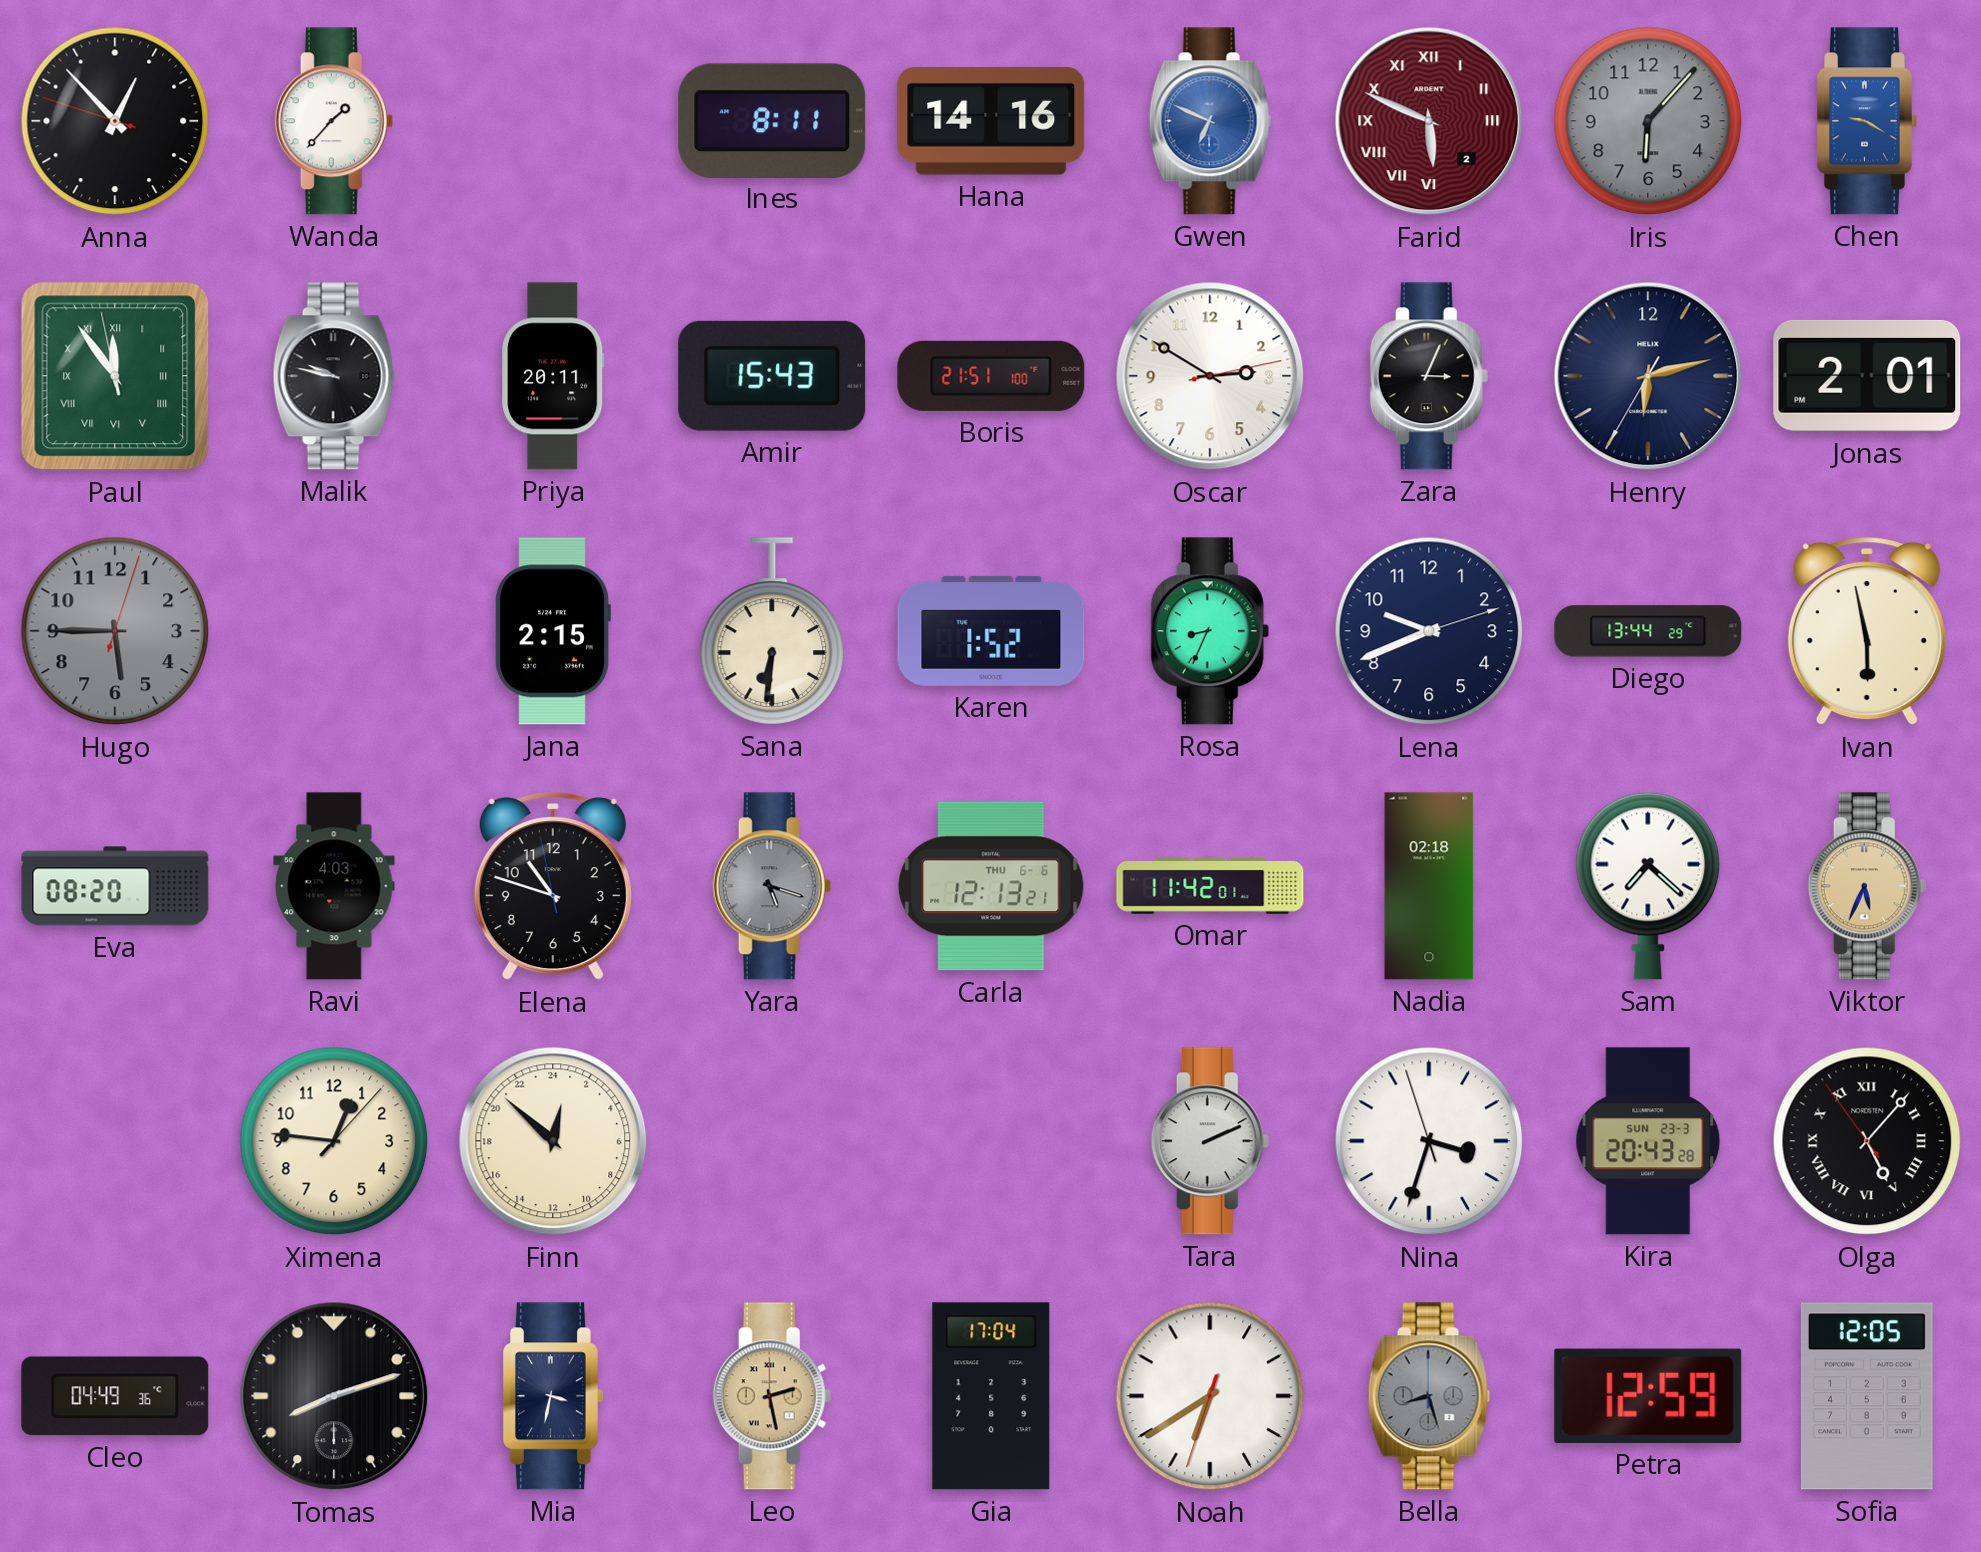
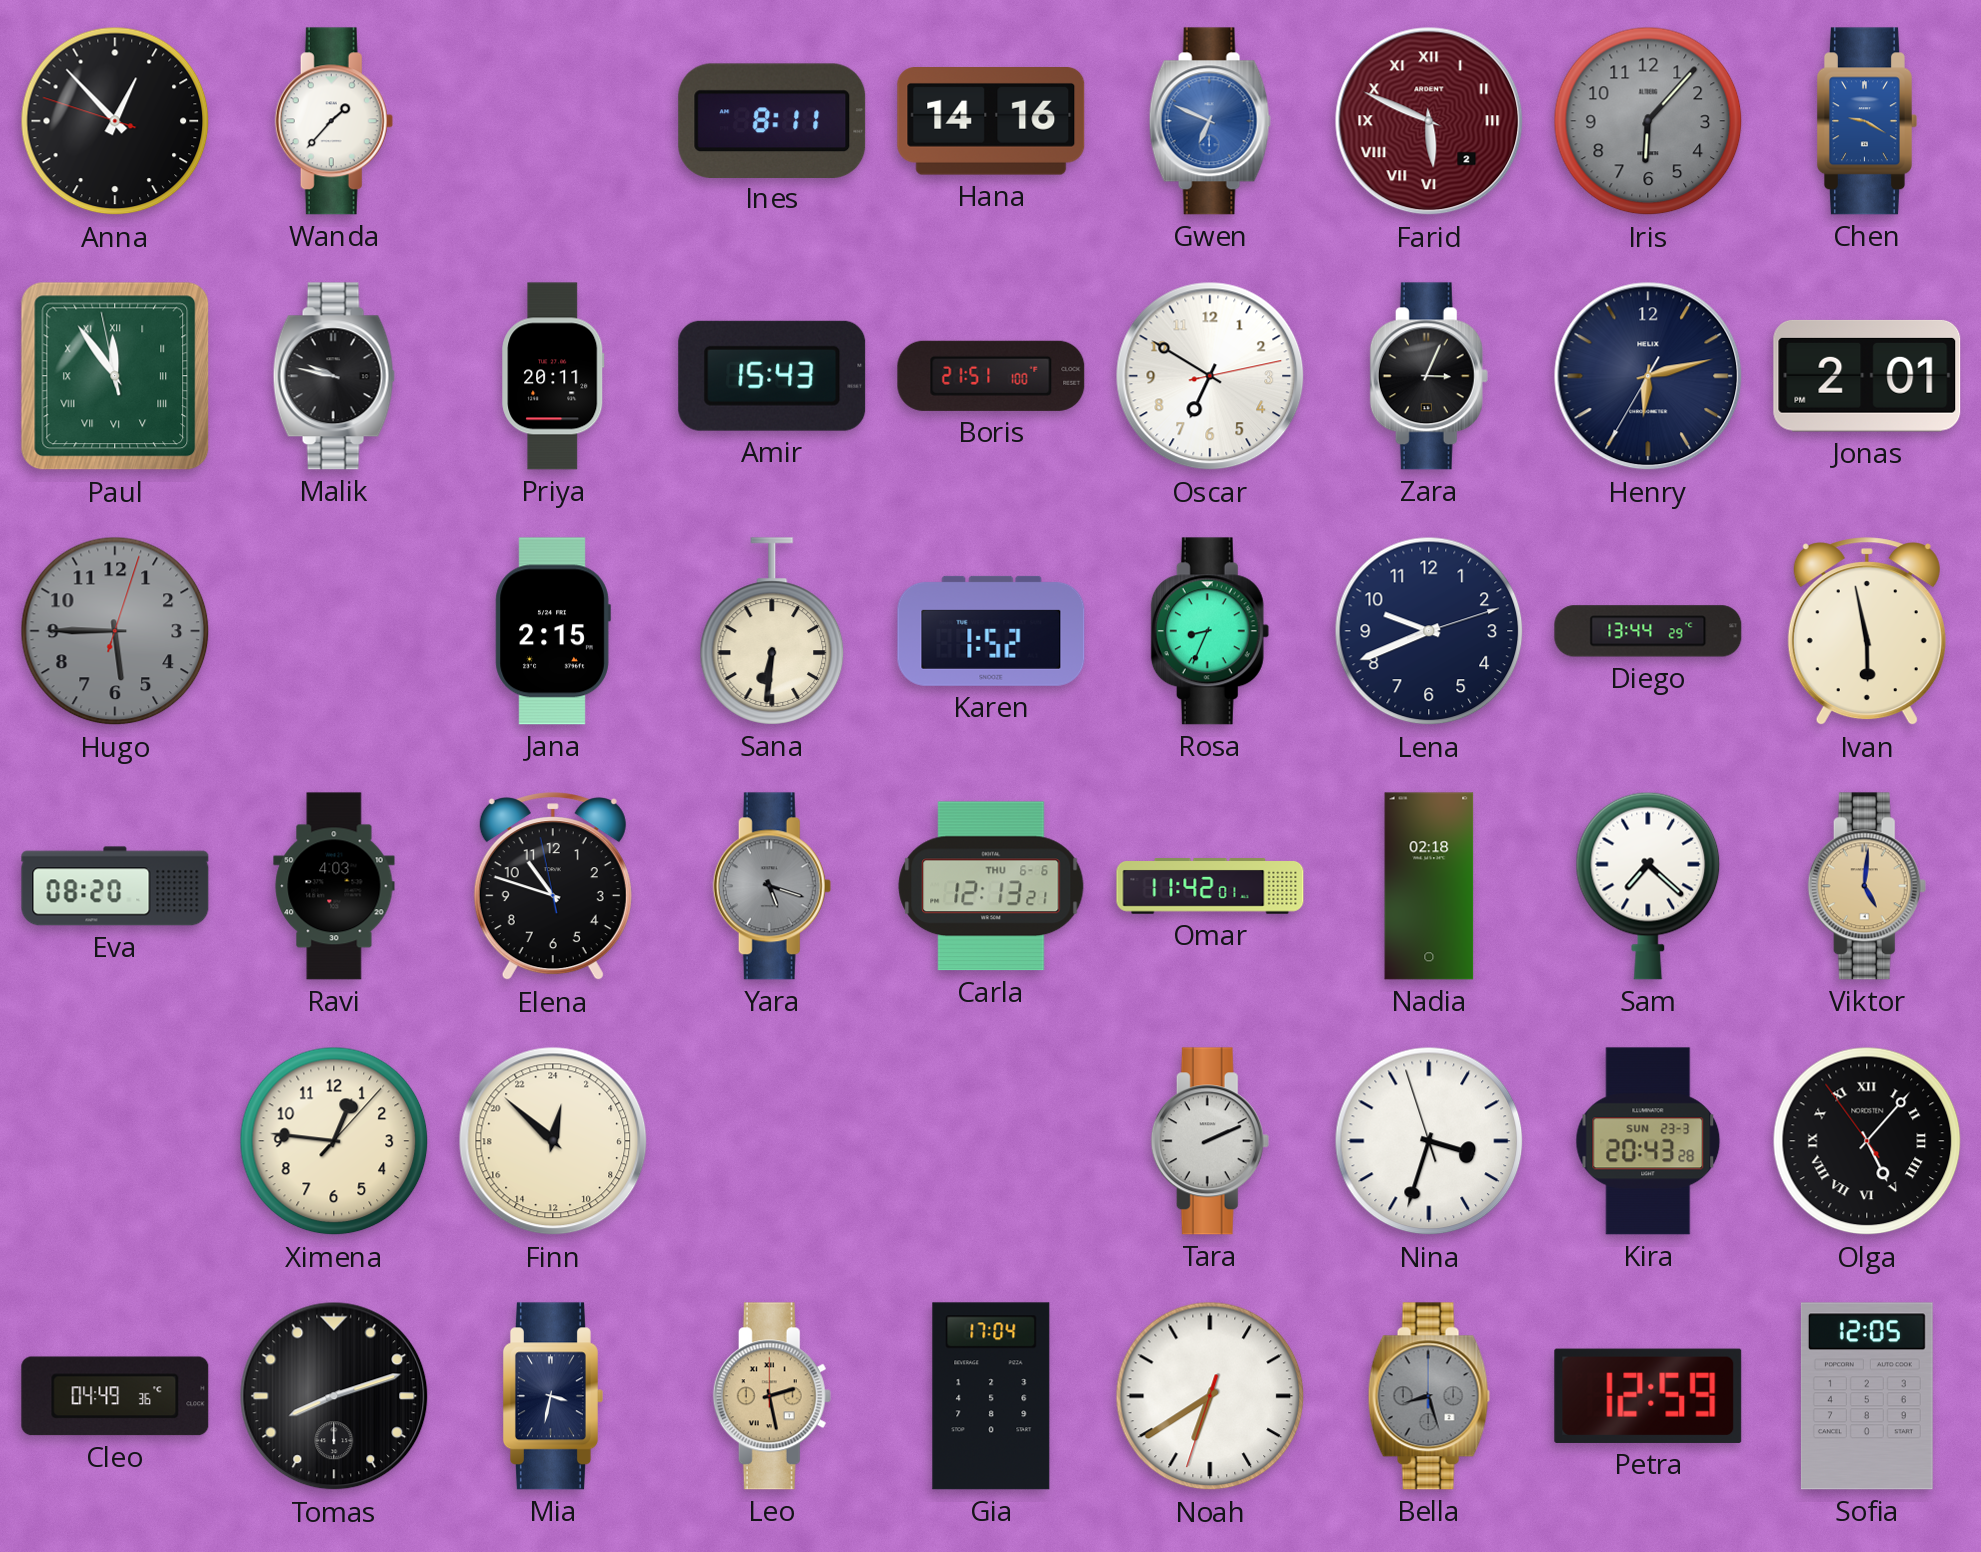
Oscar: 2:50 -> 6:50
Viktor: 5:34 -> 5:01
